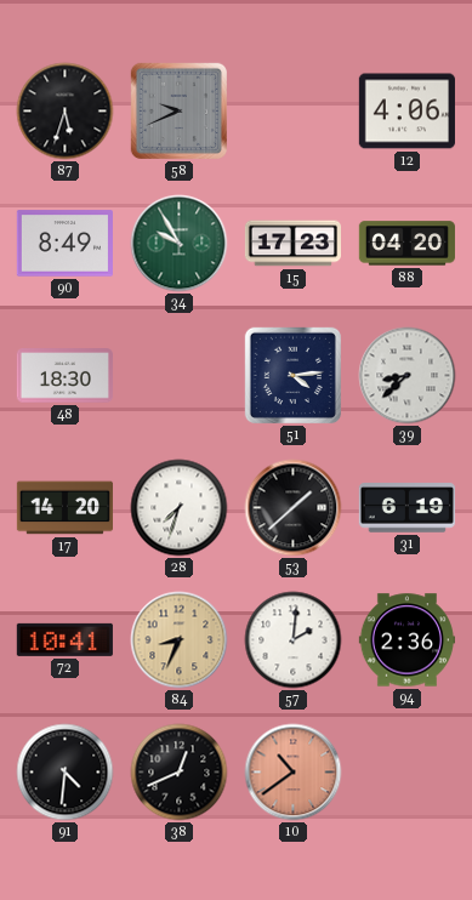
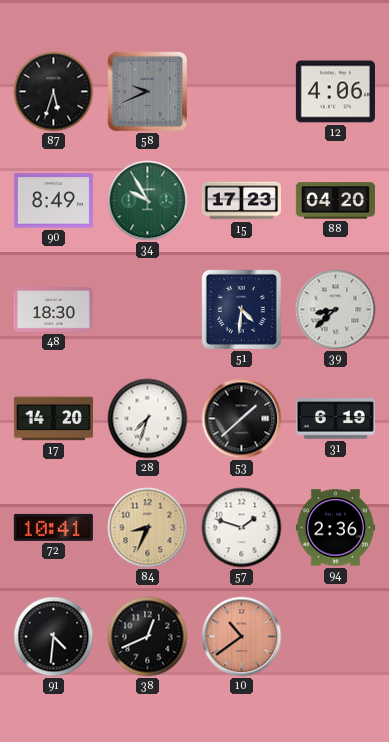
51: 4:14 -> 4:31
57: 2:01 -> 1:48
